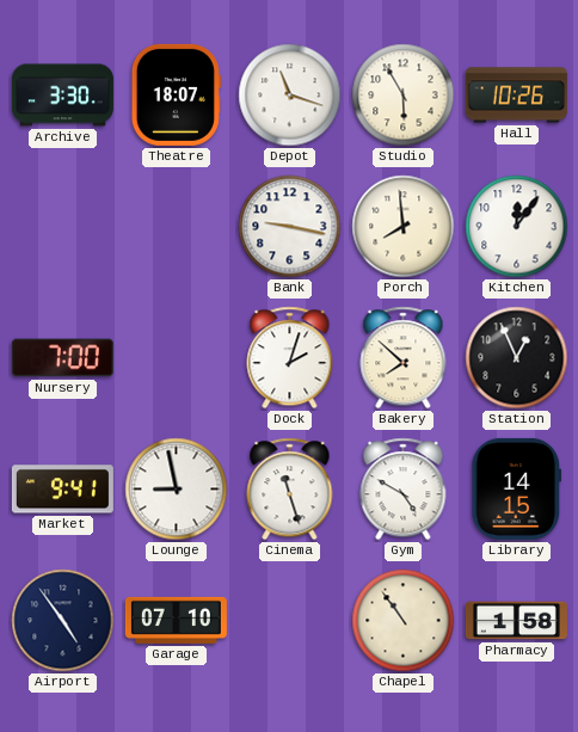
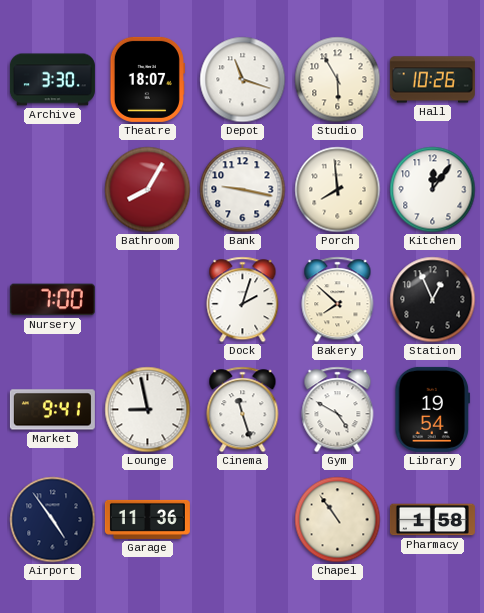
Bathroom: none -> 8:05
Library: 14:15 -> 19:54
Garage: 07:10 -> 11:36
